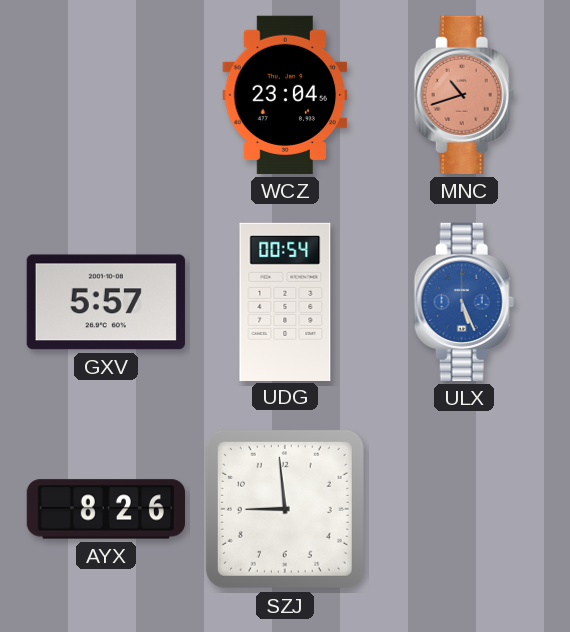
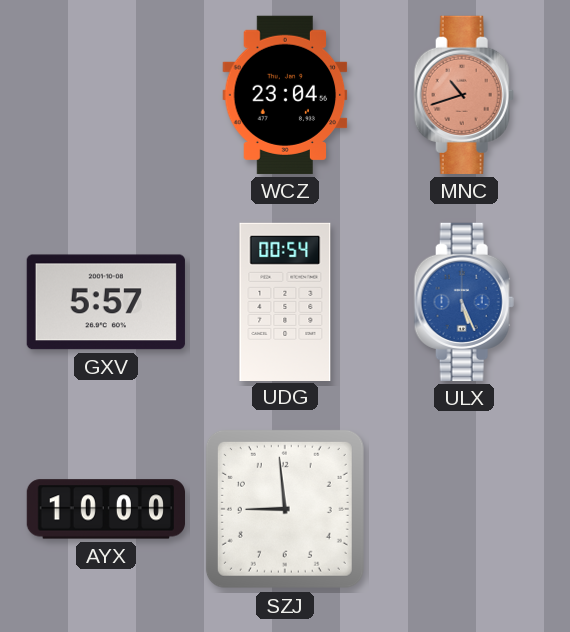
AYX: 8:26 -> 10:00
